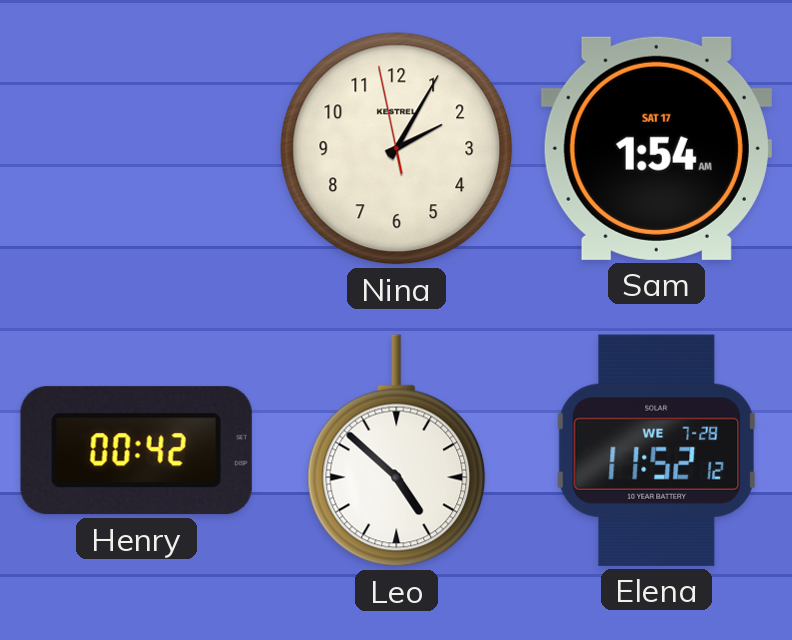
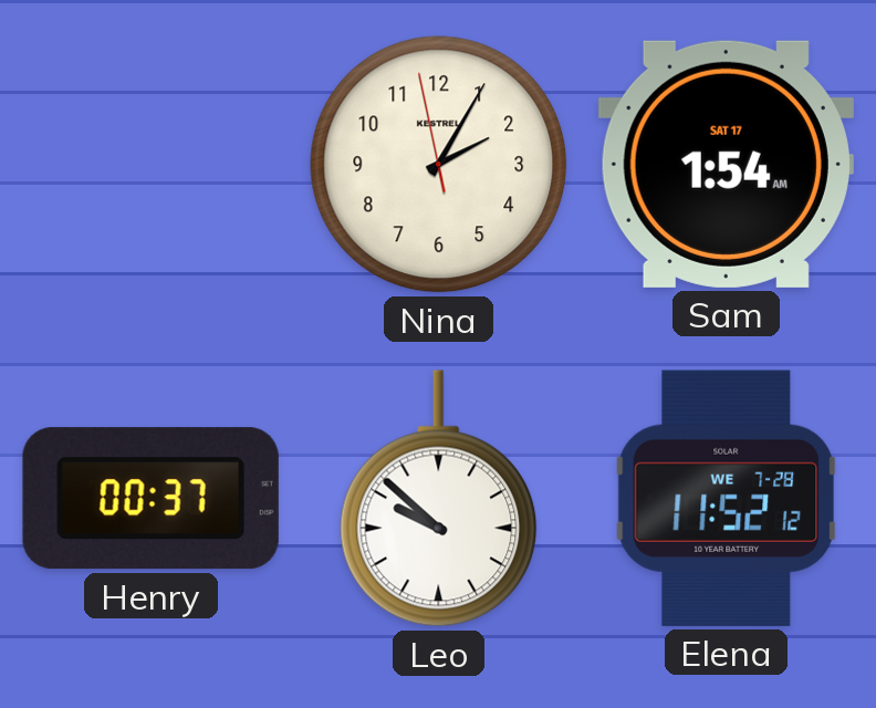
Henry: 00:42 -> 00:37
Leo: 4:52 -> 9:52
